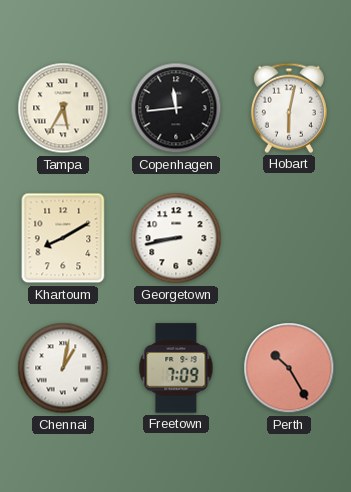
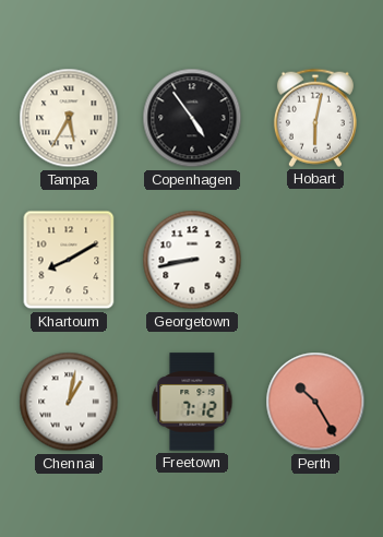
Copenhagen: 11:44 -> 4:54
Freetown: 7:09 -> 7:12
